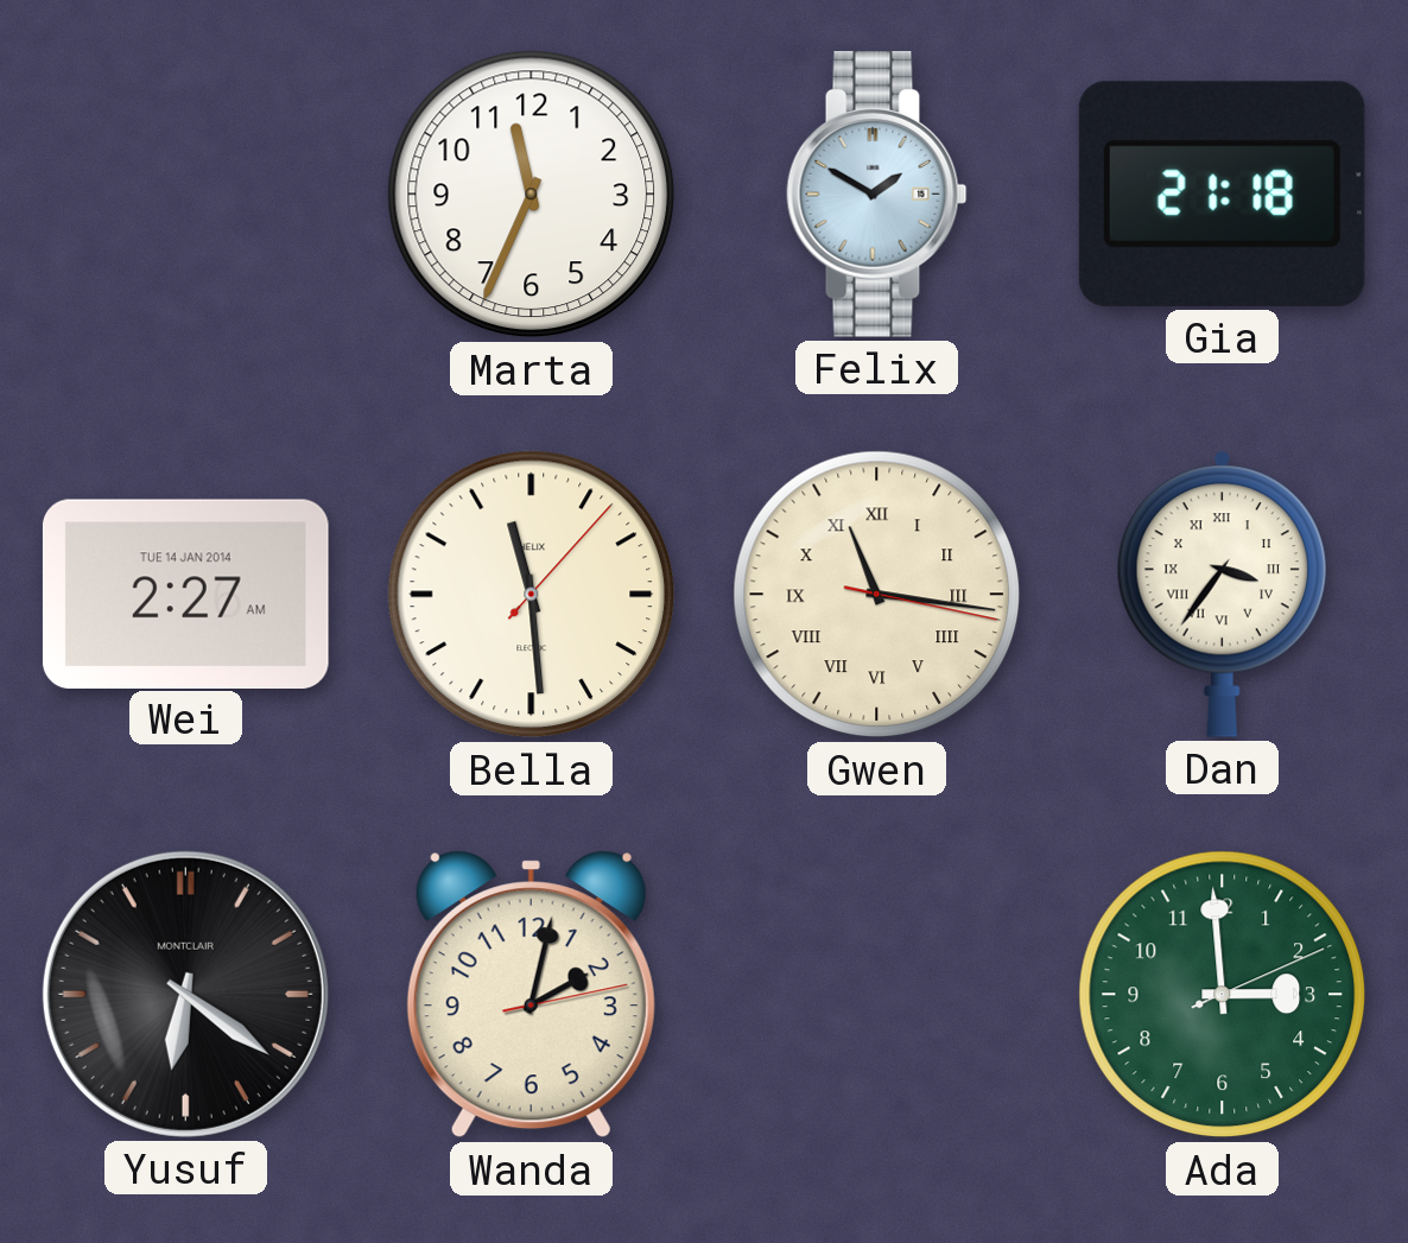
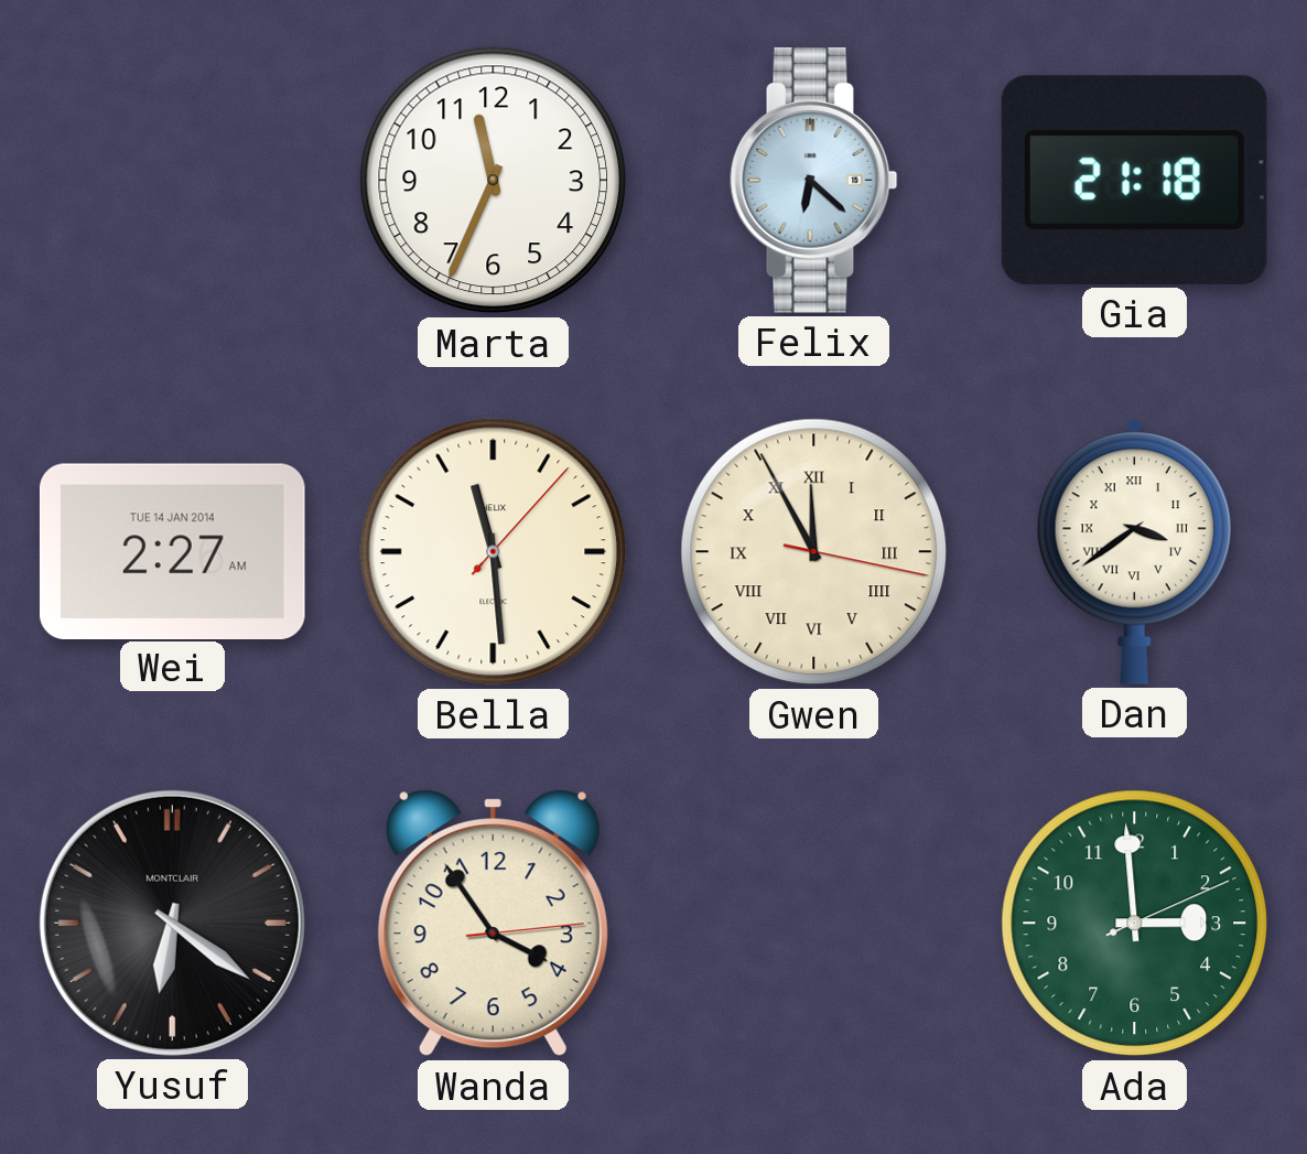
Felix: 1:50 -> 6:22
Gwen: 11:16 -> 11:55
Dan: 3:36 -> 3:39
Wanda: 2:02 -> 3:54
